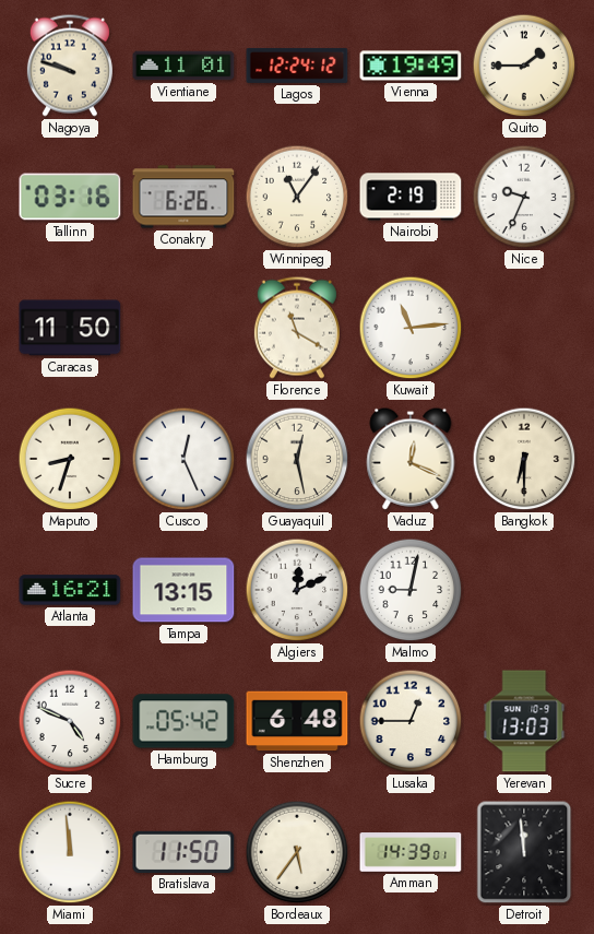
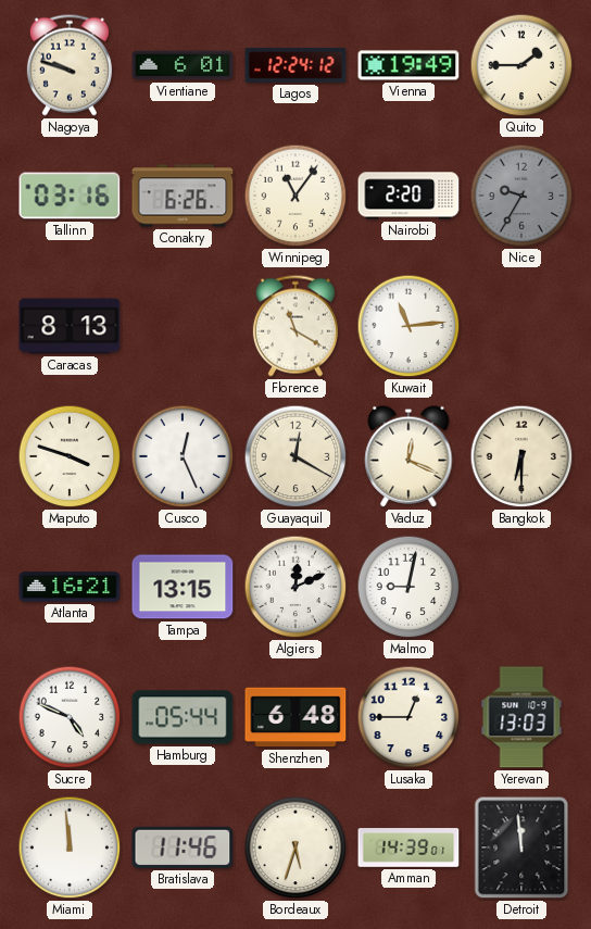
Vientiane: 11:01 -> 6:01
Nairobi: 2:19 -> 2:20
Nice: 9:34 -> 9:35
Nice dial: white -> grey
Caracas: 11:50 -> 8:13
Maputo: 8:33 -> 3:48
Guayaquil: 12:28 -> 12:20
Hamburg: 05:42 -> 05:44
Bratislava: 11:50 -> 11:46
Bordeaux: 5:36 -> 5:33
